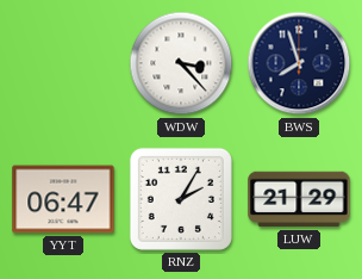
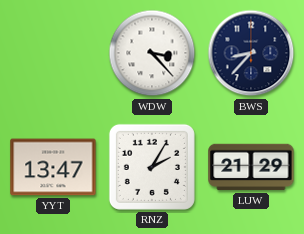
BWS: 7:57 -> 8:37
YYT: 06:47 -> 13:47
